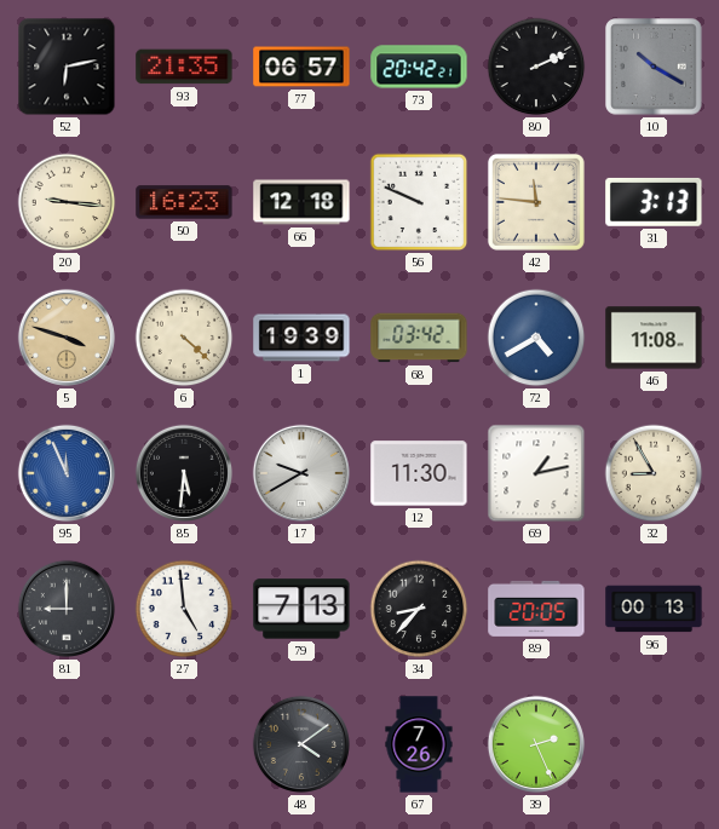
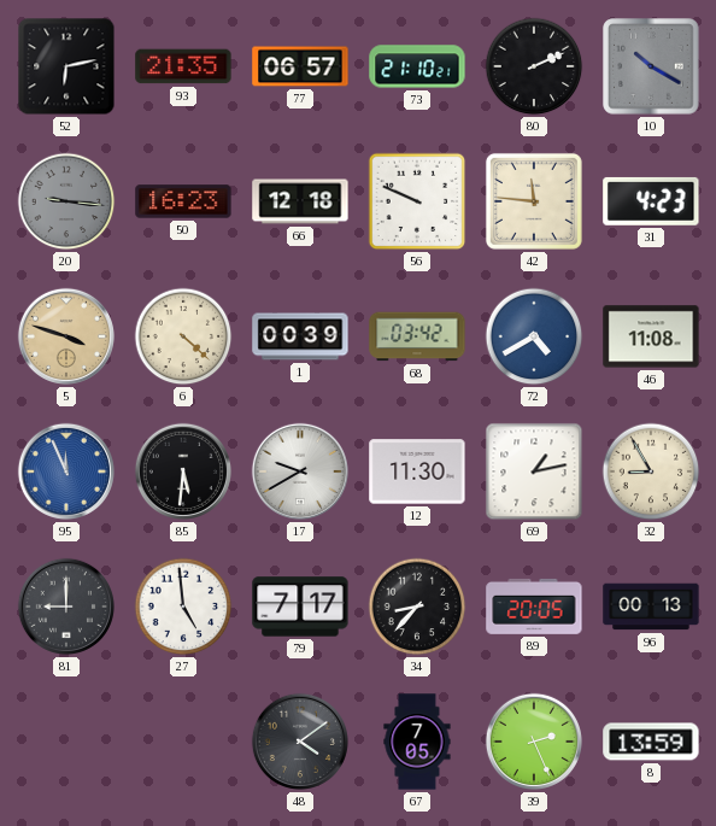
73: 20:42 -> 21:10
20 dial: cream -> grey
31: 3:13 -> 4:23
1: 19:39 -> 00:39
79: 7:13 -> 7:17
67: 7:26 -> 7:05
8: none -> 13:59
